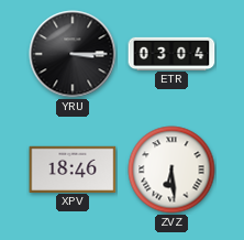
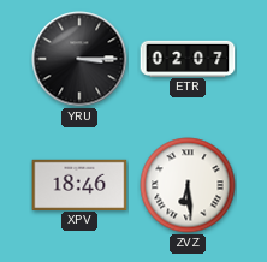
ETR: 03:04 -> 02:07
